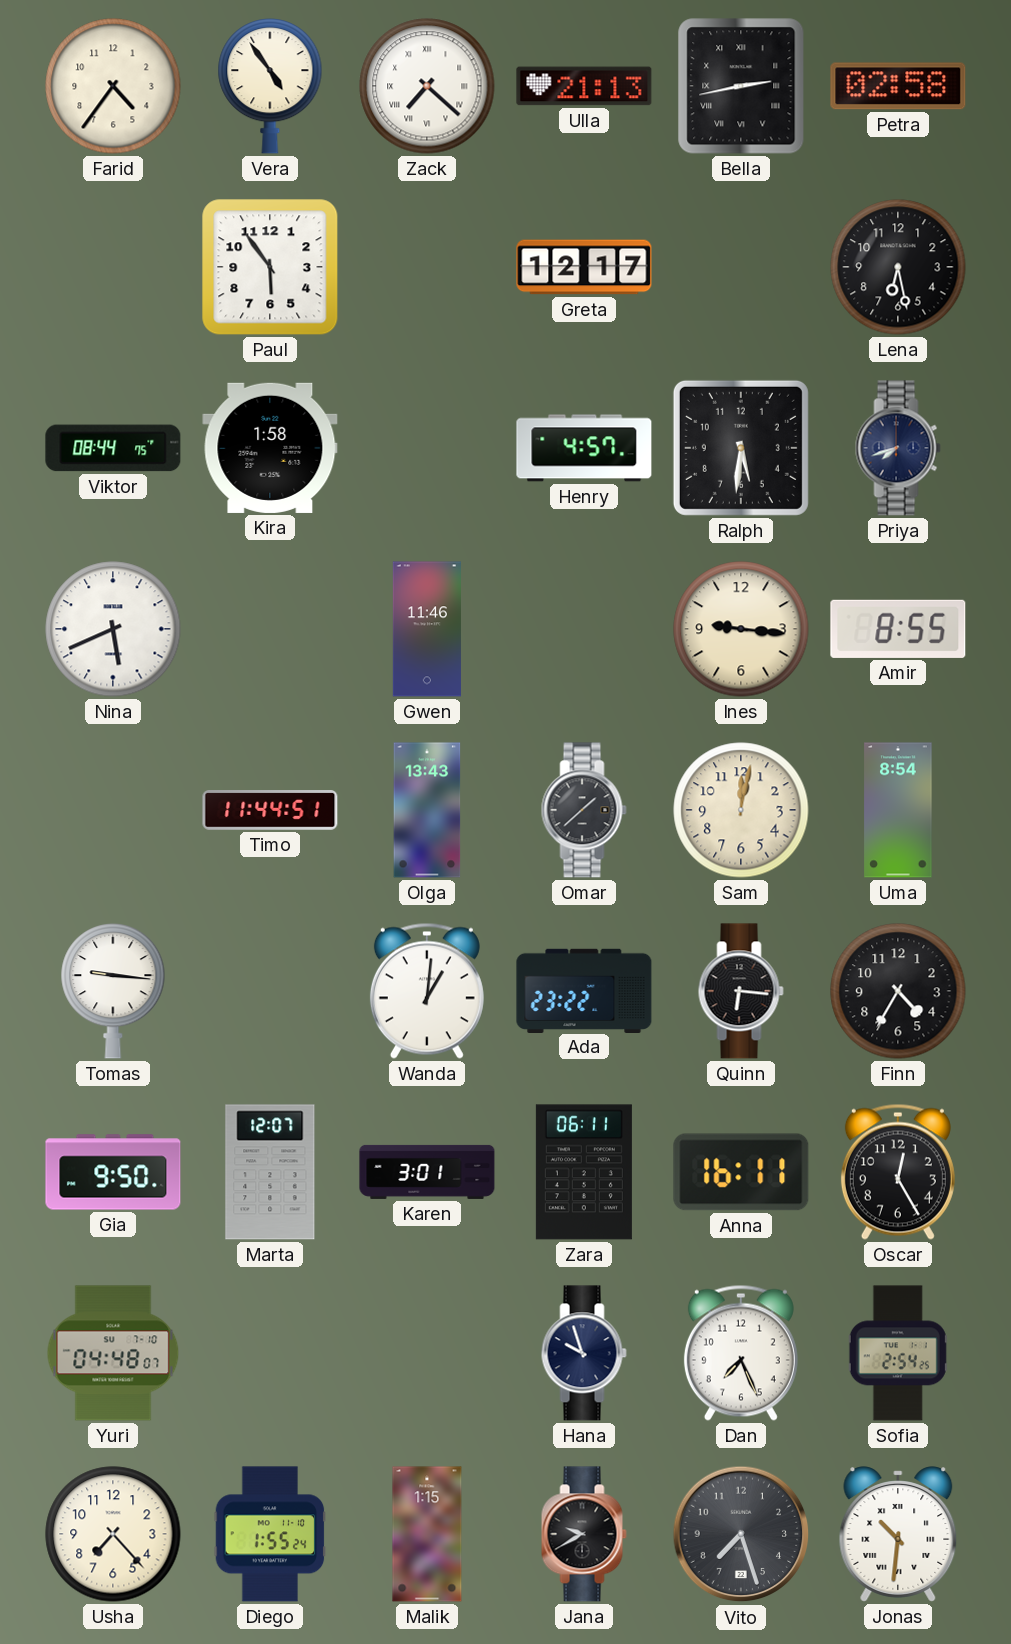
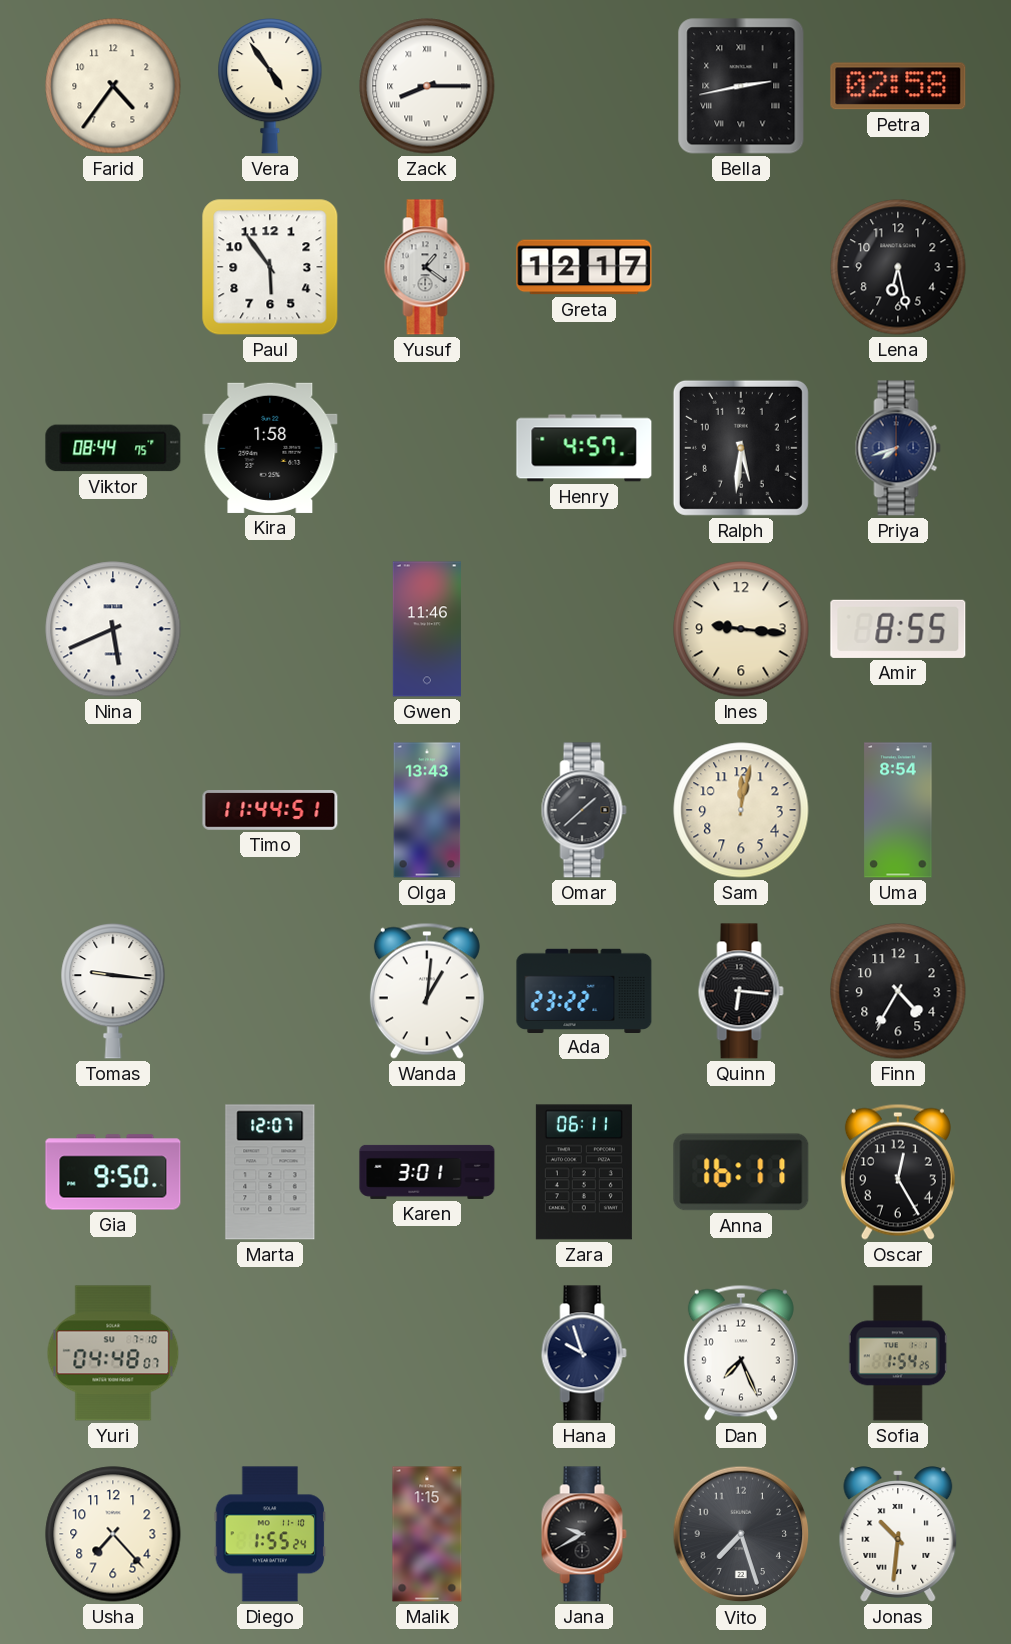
Zack: 7:22 -> 8:15
Ulla: 21:13 -> none
Yusuf: none -> 1:21
Sofia: 2:54 -> 1:54
